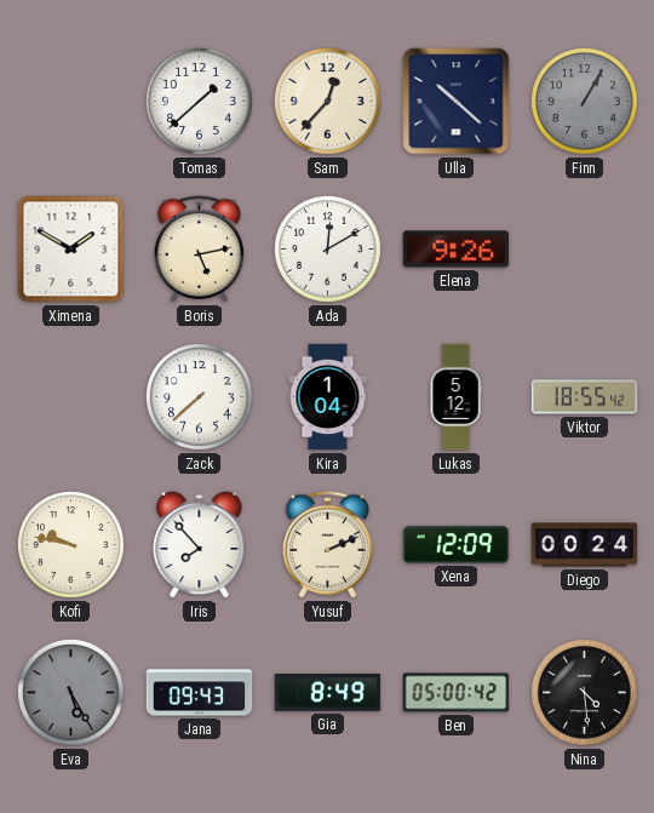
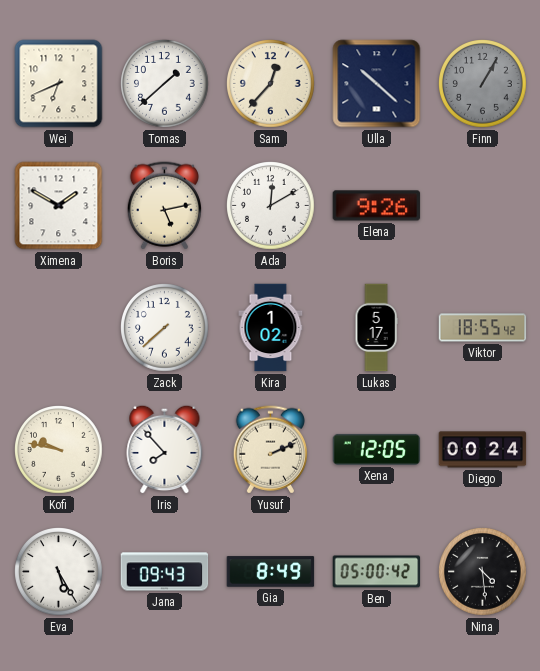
Wei: none -> 6:41
Kira: 1:04 -> 1:02
Lukas: 5:12 -> 5:17
Xena: 12:09 -> 12:05
Eva dial: grey -> white
